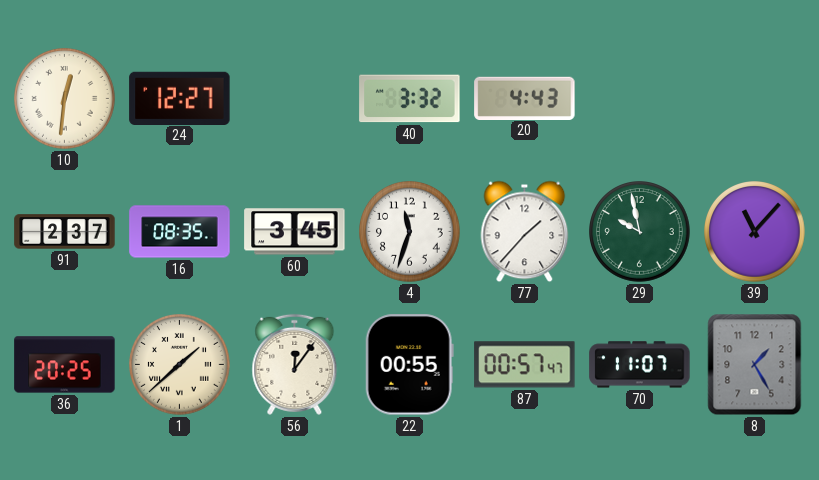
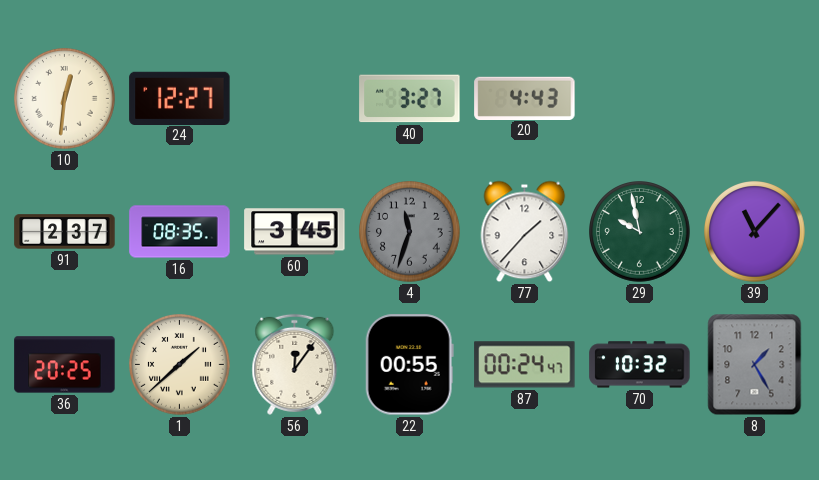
40: 3:32 -> 3:27
4 dial: white -> grey
87: 00:57 -> 00:24
70: 11:07 -> 10:32
